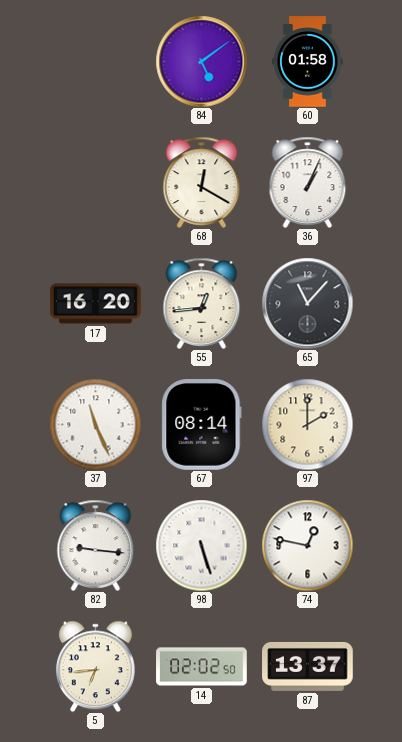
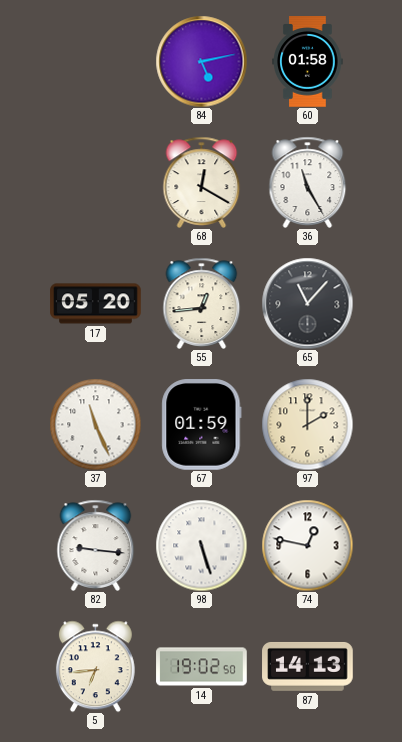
84: 5:09 -> 5:13
36: 1:04 -> 11:25
17: 16:20 -> 05:20
67: 08:14 -> 01:59
14: 02:02 -> 19:02
87: 13:37 -> 14:13
